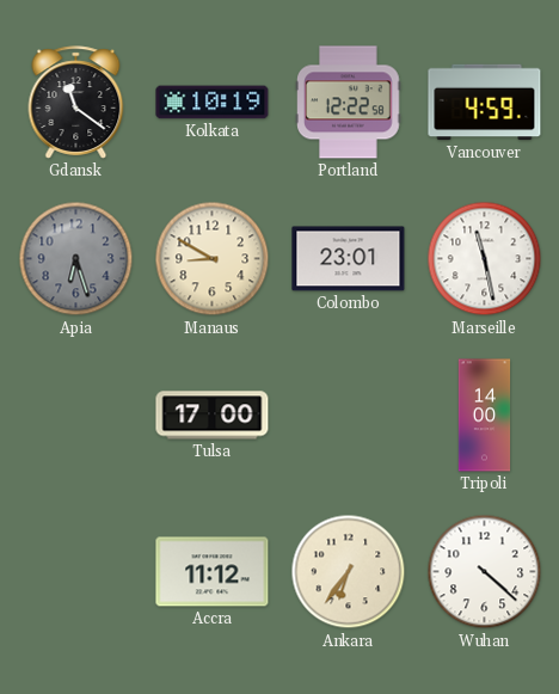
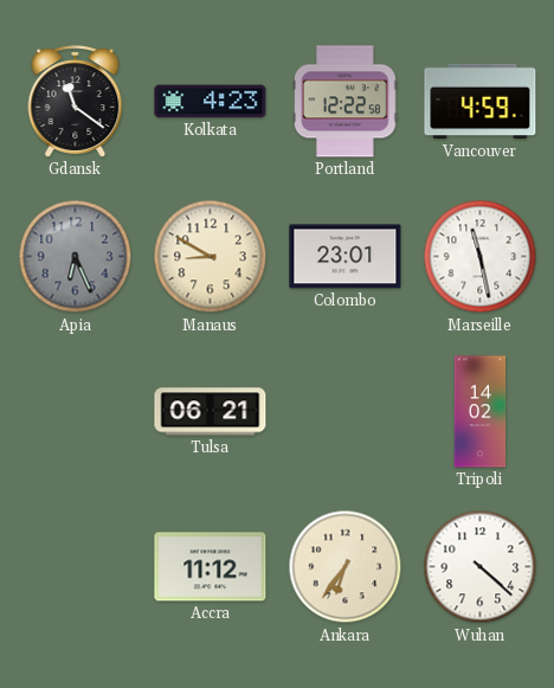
Kolkata: 10:19 -> 4:23
Apia: 6:27 -> 6:26
Tulsa: 17:00 -> 06:21
Tripoli: 14:00 -> 14:02
